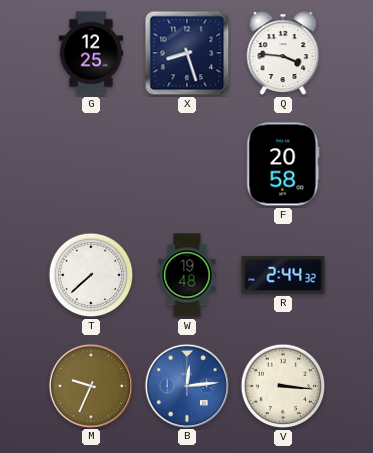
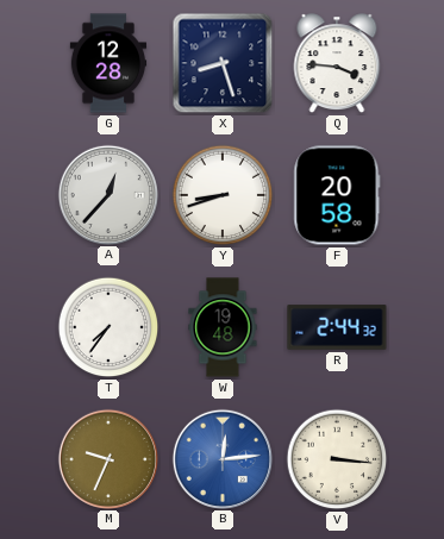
G: 12:25 -> 12:28
A: none -> 12:37
Y: none -> 8:42
T: 7:38 -> 7:36
